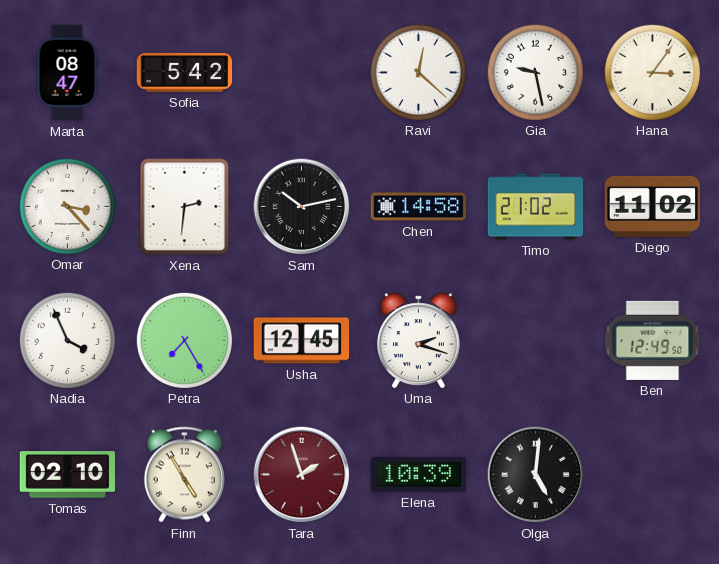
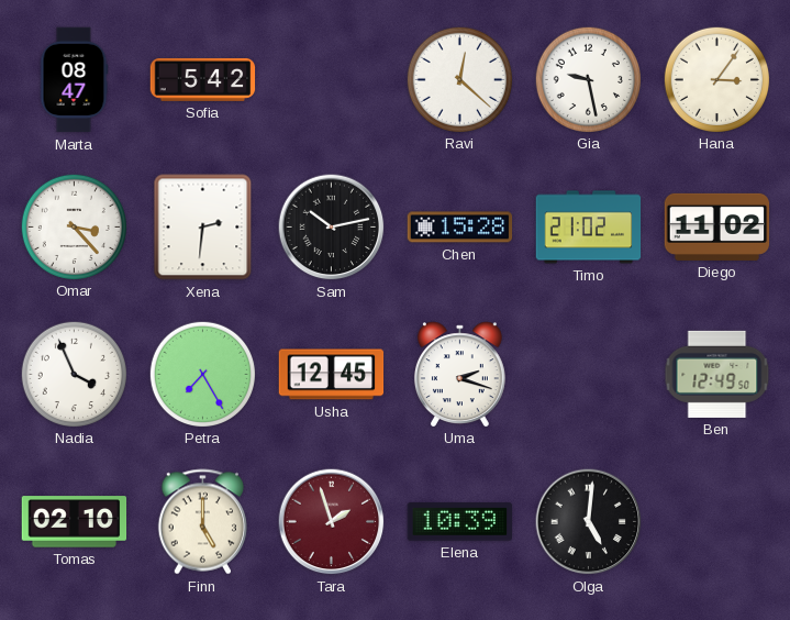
Chen: 14:58 -> 15:28
Finn: 4:55 -> 5:00
